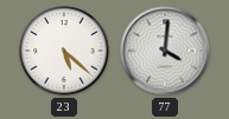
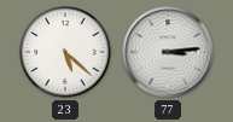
77: 4:01 -> 3:14
